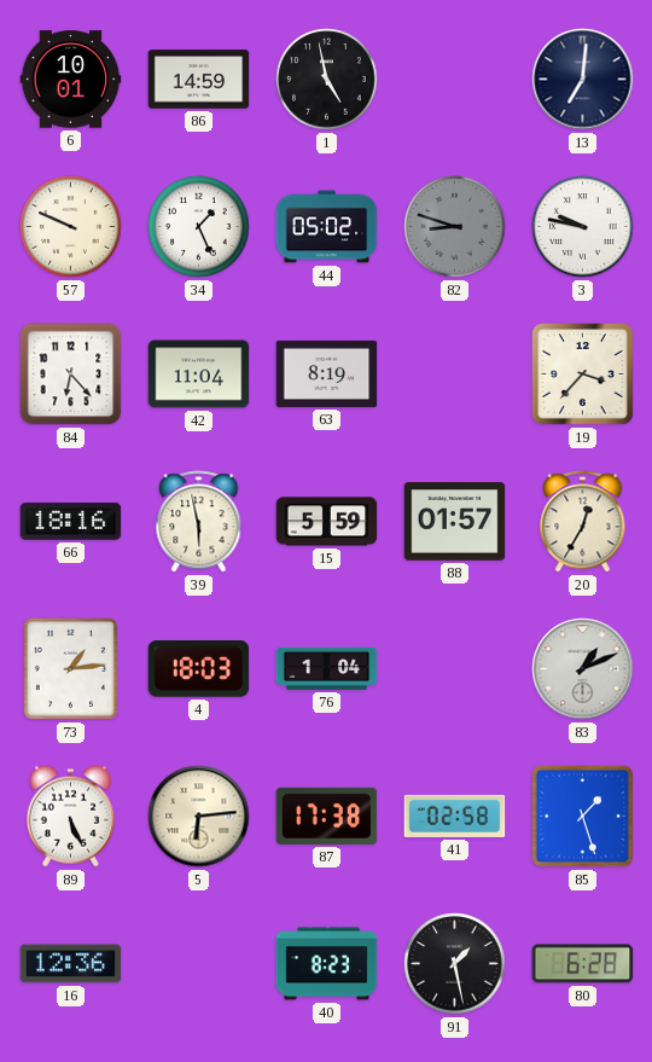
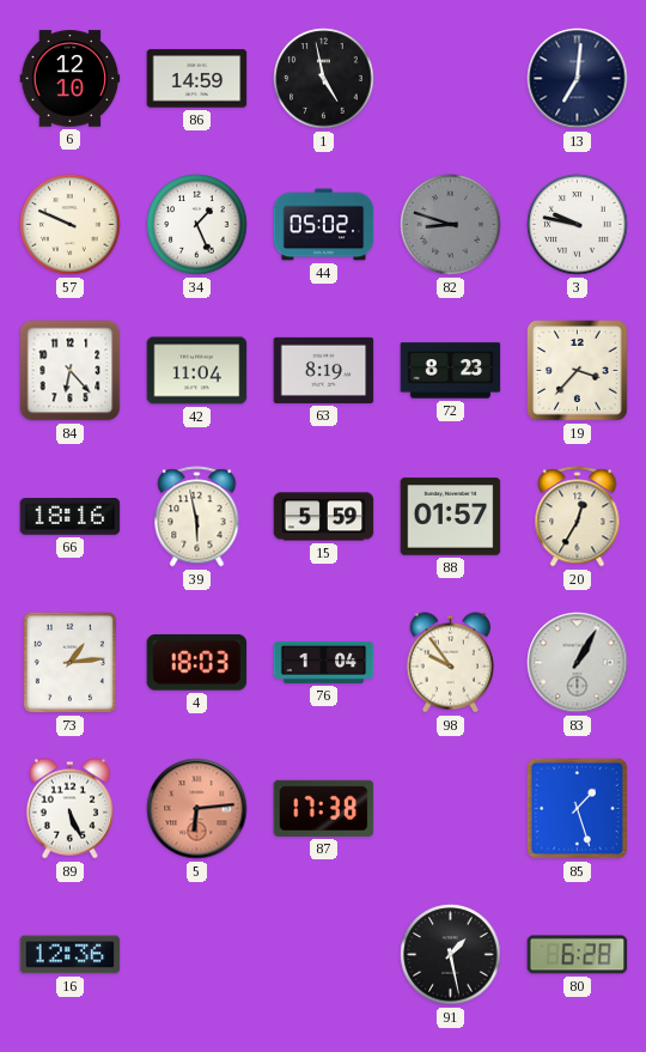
6: 10:01 -> 12:10
72: none -> 8:23
98: none -> 9:54
83: 1:11 -> 1:05
5 dial: cream -> salmon
41: 02:58 -> none
40: 8:23 -> none
